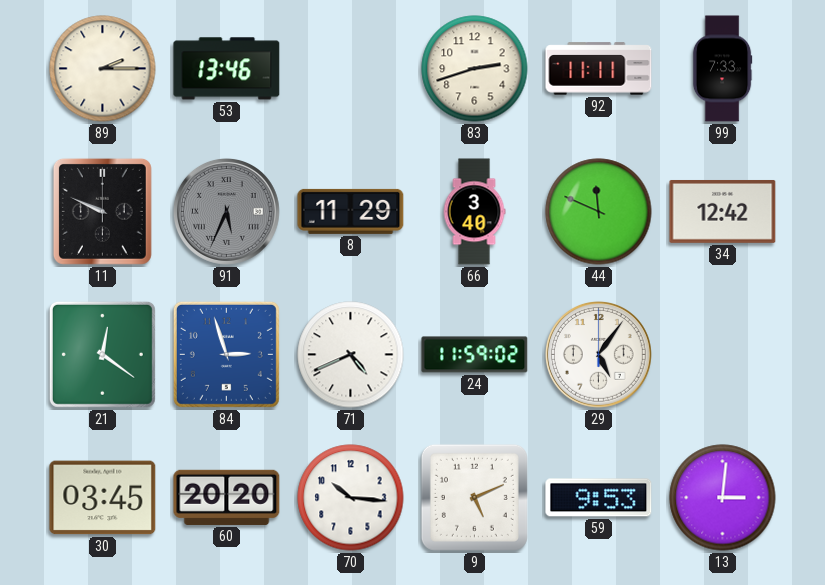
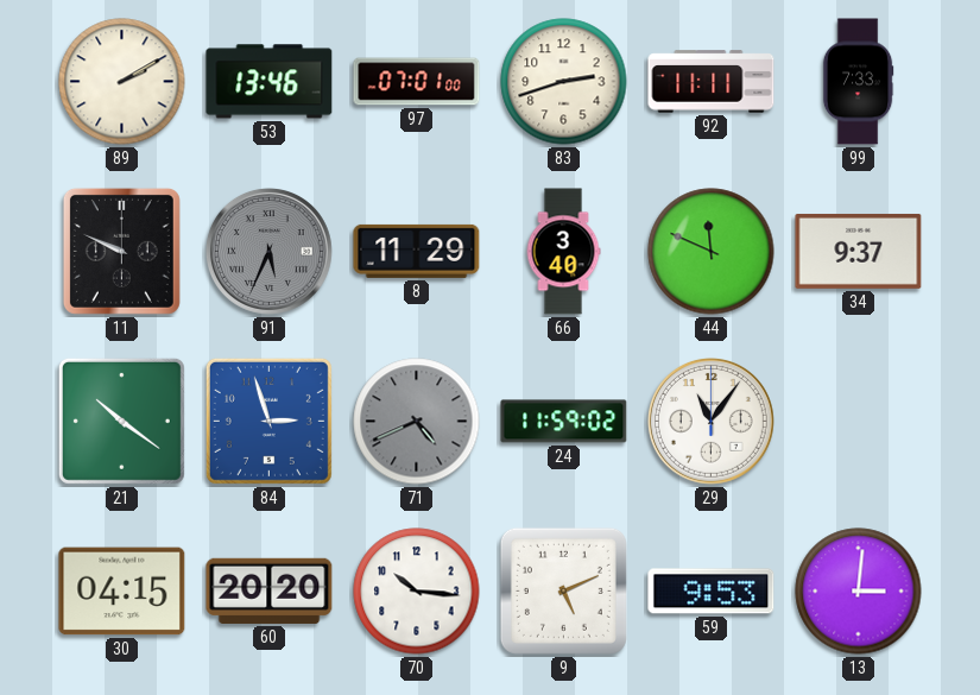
89: 2:15 -> 2:10
97: none -> 07:01
34: 12:42 -> 9:37
21: 12:21 -> 10:21
71 dial: white -> grey
29: 5:06 -> 11:06
30: 03:45 -> 04:15
